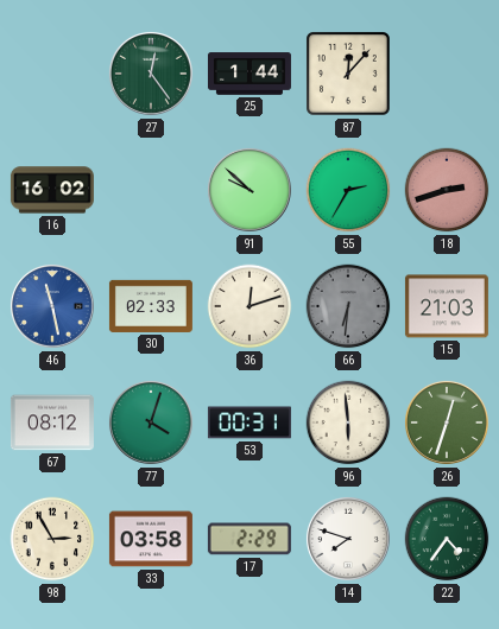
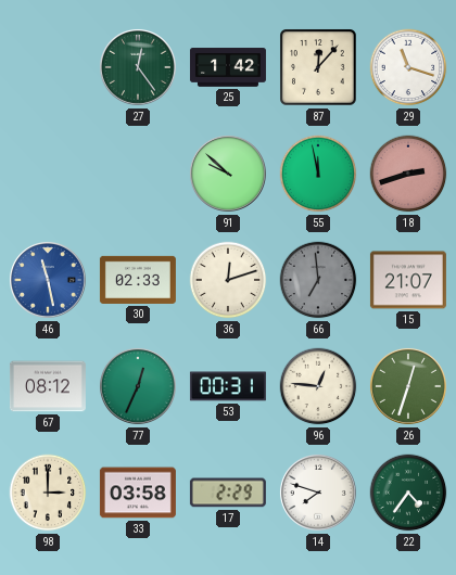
25: 1:44 -> 1:42
29: none -> 11:18
16: 16:02 -> none
55: 2:35 -> 11:58
66: 6:31 -> 6:59
15: 21:03 -> 21:07
77: 4:03 -> 12:34
96: 5:59 -> 12:46
98: 2:55 -> 3:00
